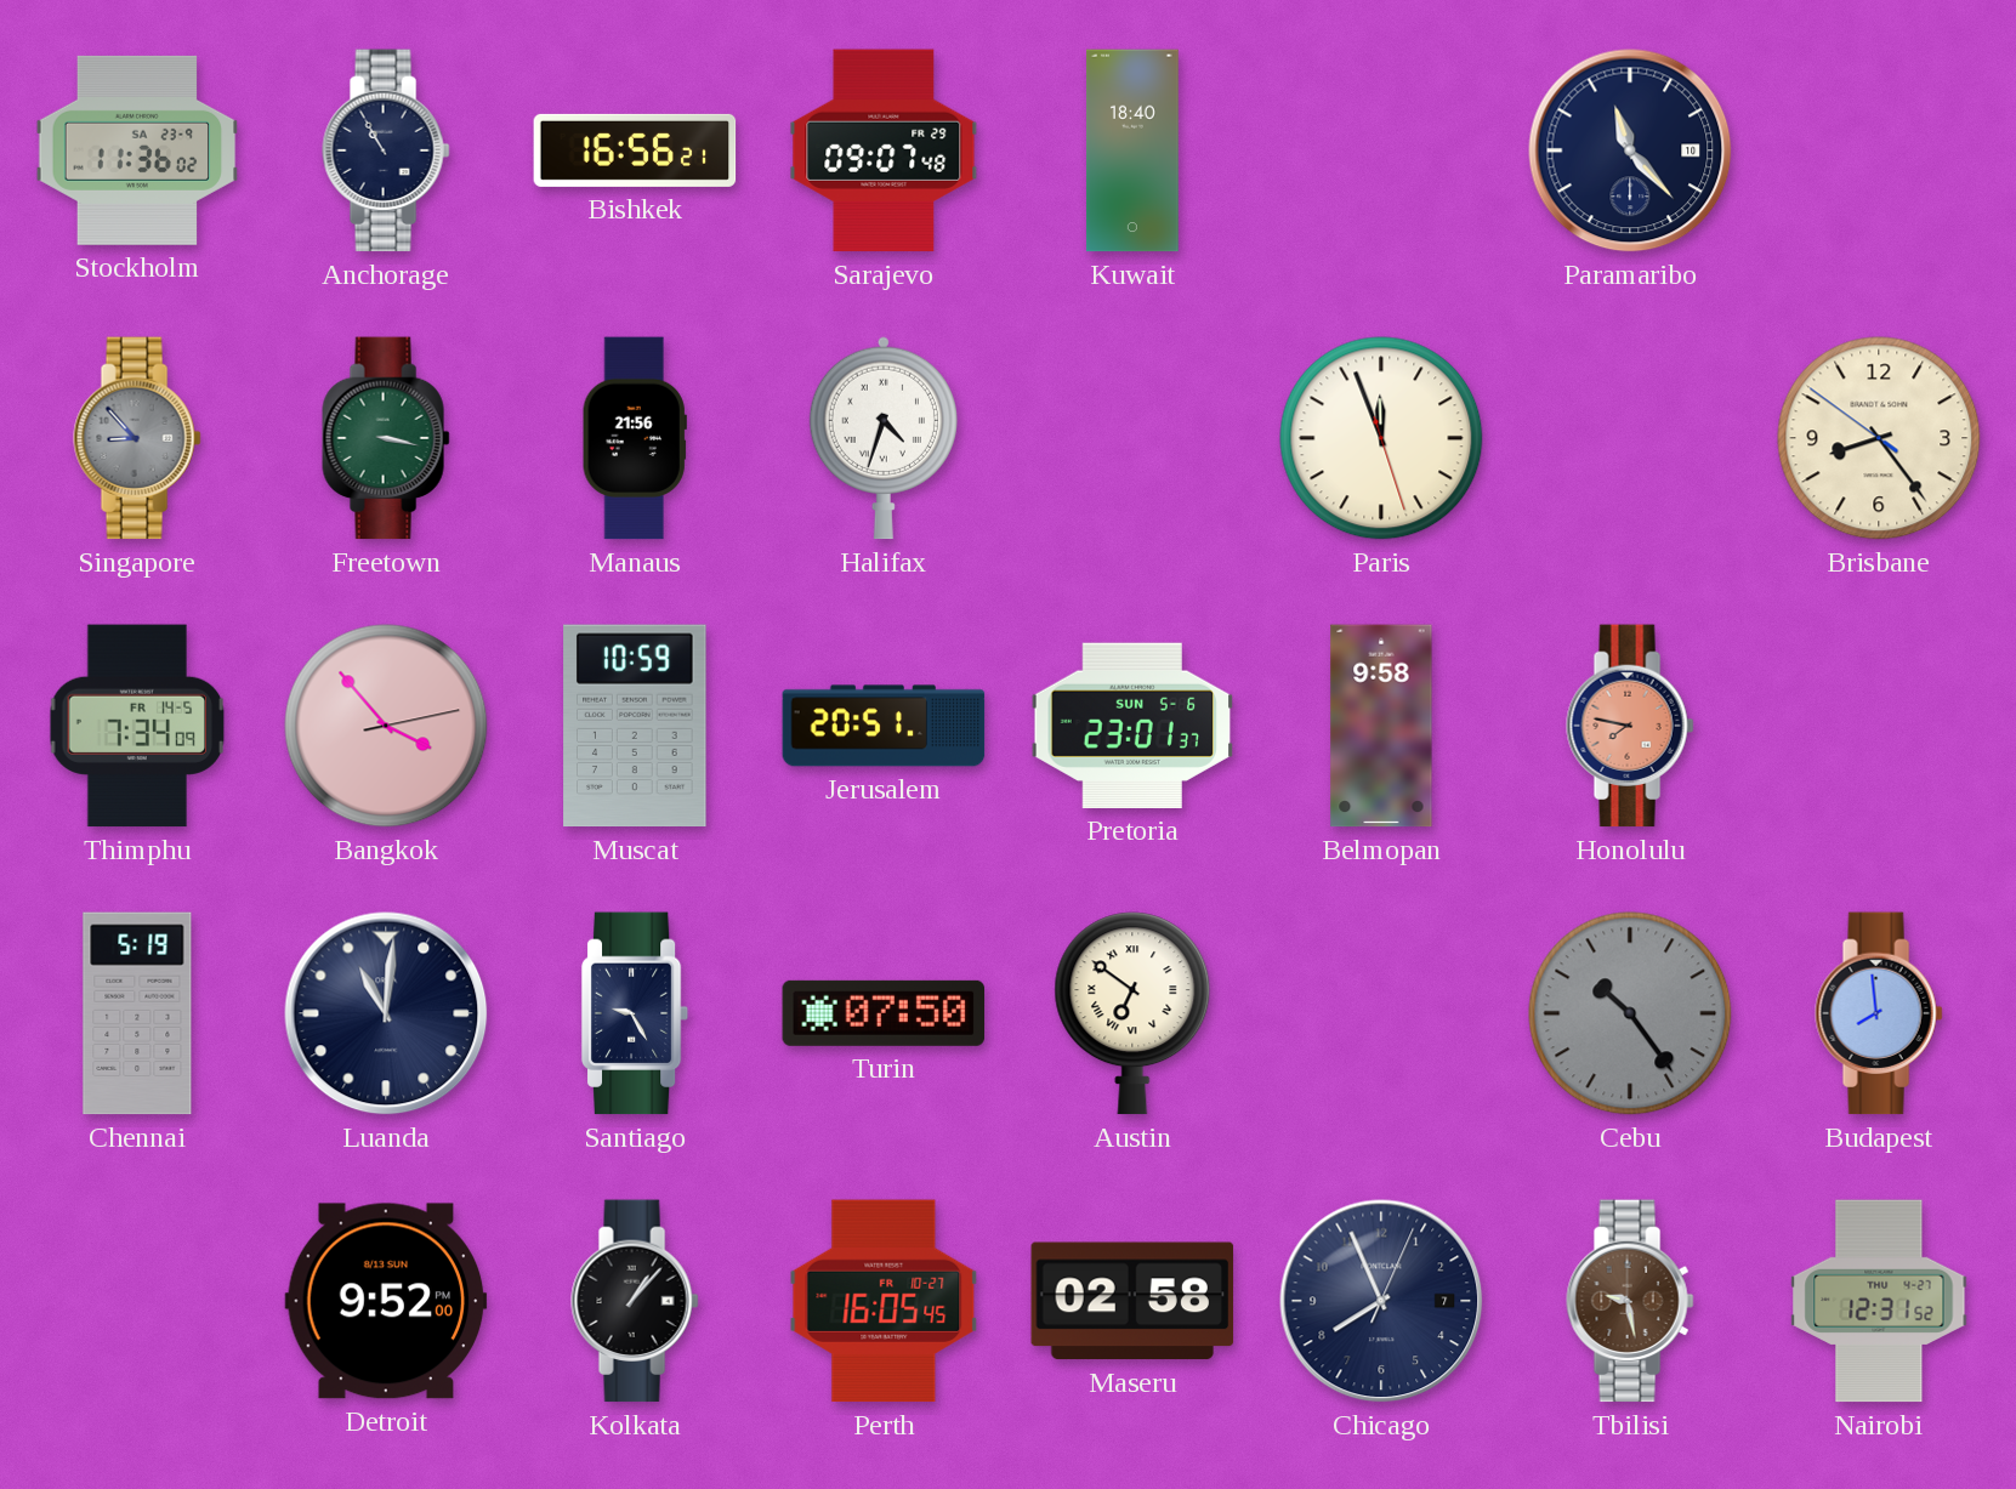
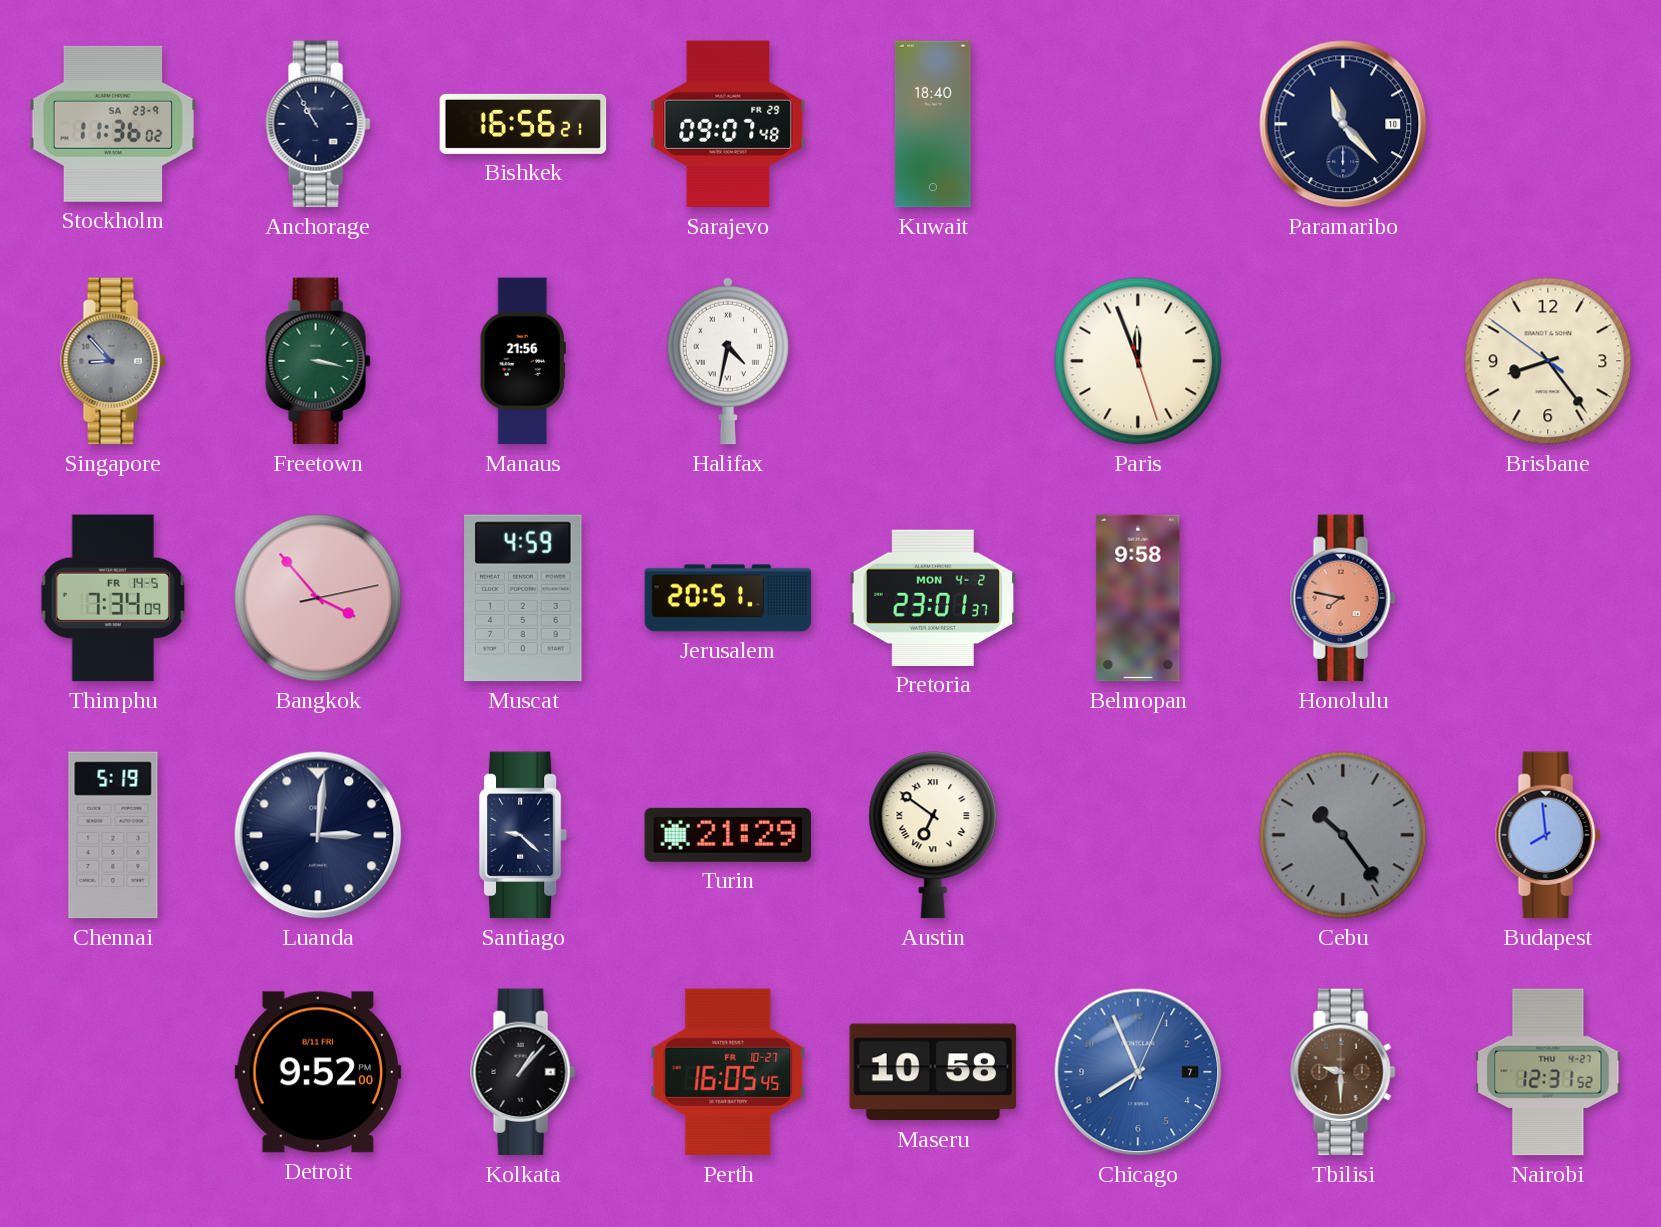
Halifax: 4:33 -> 4:32
Muscat: 10:59 -> 4:59
Pretoria date: SUN 5-6 -> MON 4-2
Luanda: 11:01 -> 3:01
Santiago: 9:25 -> 9:22
Turin: 07:50 -> 21:29
Detroit date: 8/13 SUN -> 8/11 FRI
Maseru: 02:58 -> 10:58
Chicago dial: navy -> blue
Tbilisi: 9:28 -> 9:30
